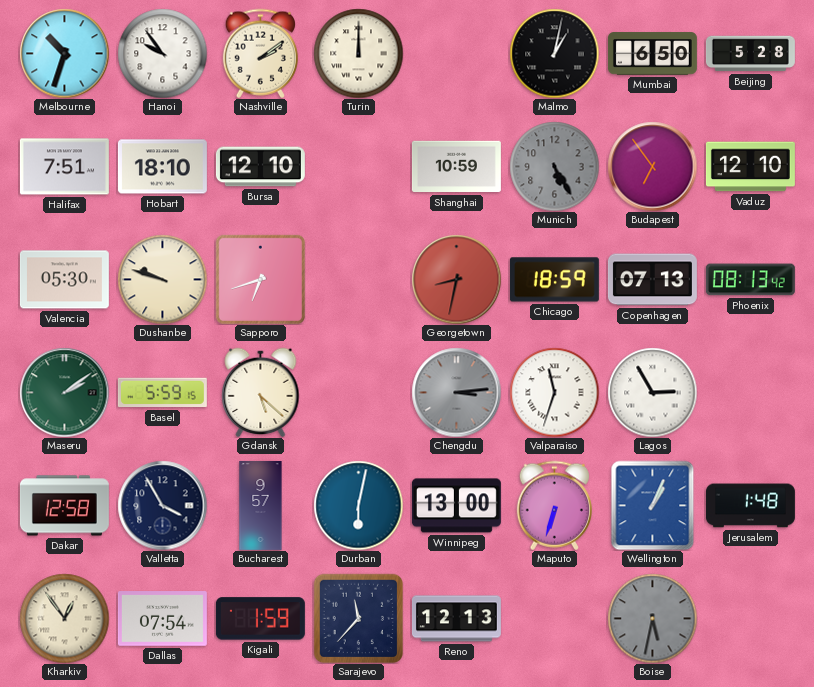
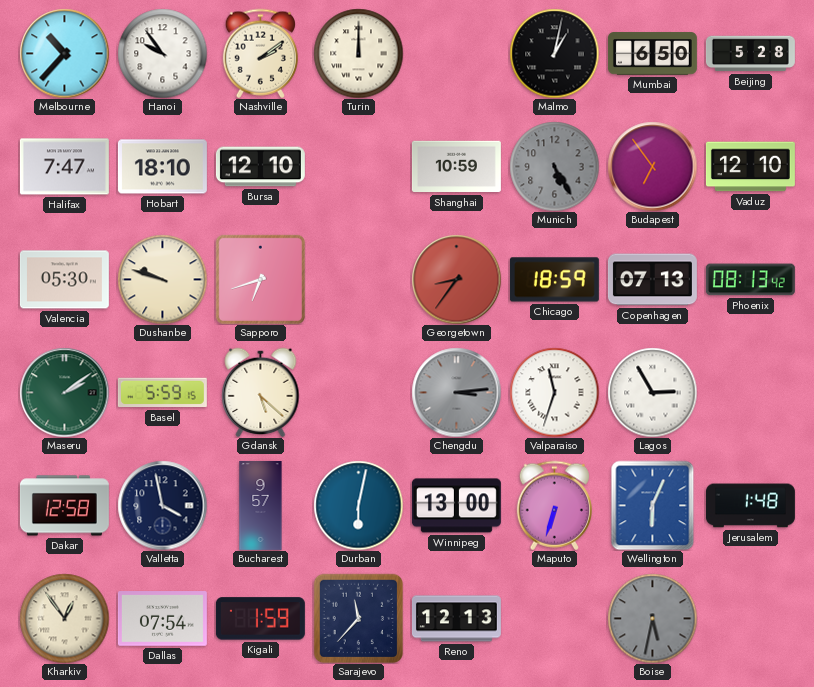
Melbourne: 10:33 -> 10:37
Halifax: 7:51 -> 7:47
Georgetown: 8:32 -> 8:36
Valletta: 3:55 -> 3:58
Wellington: 1:04 -> 6:04
